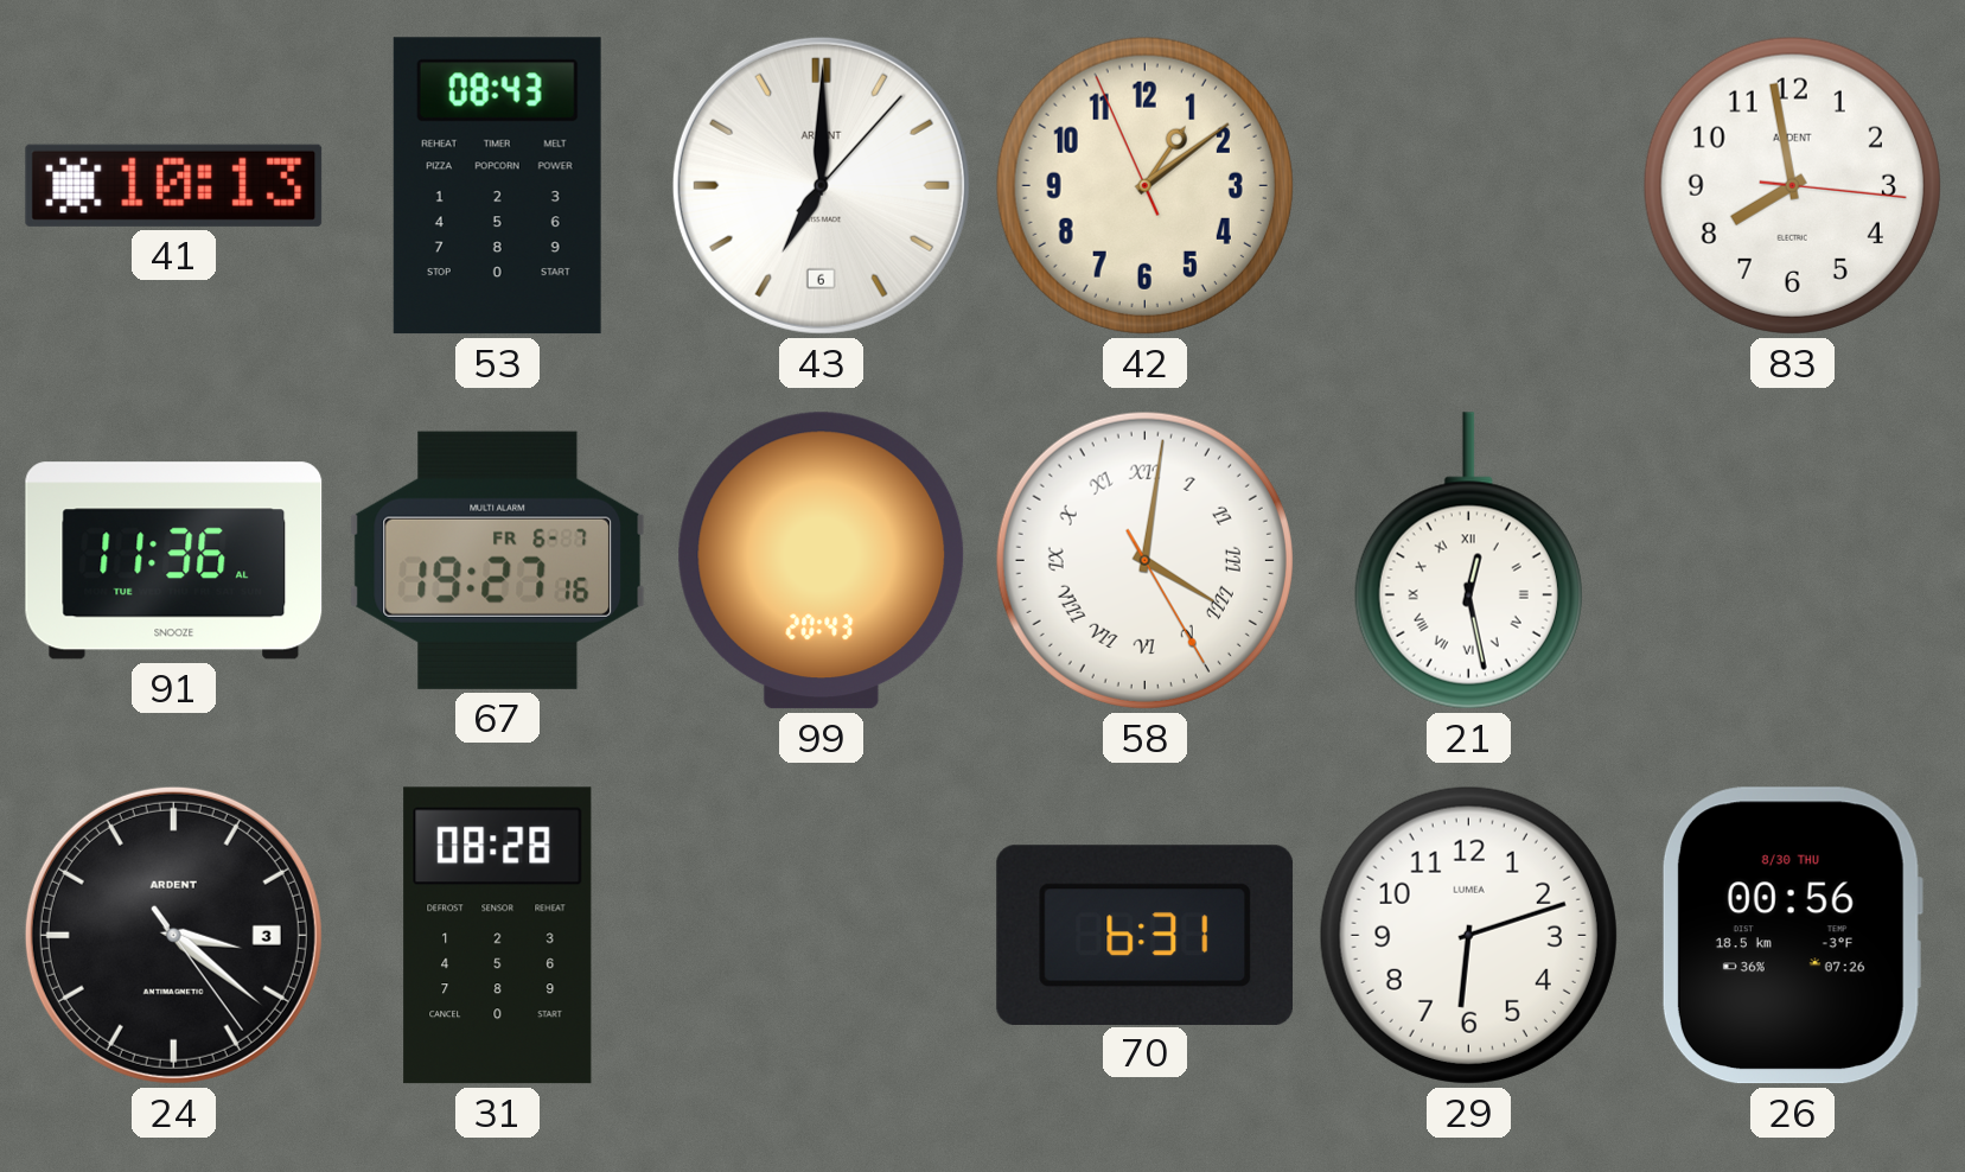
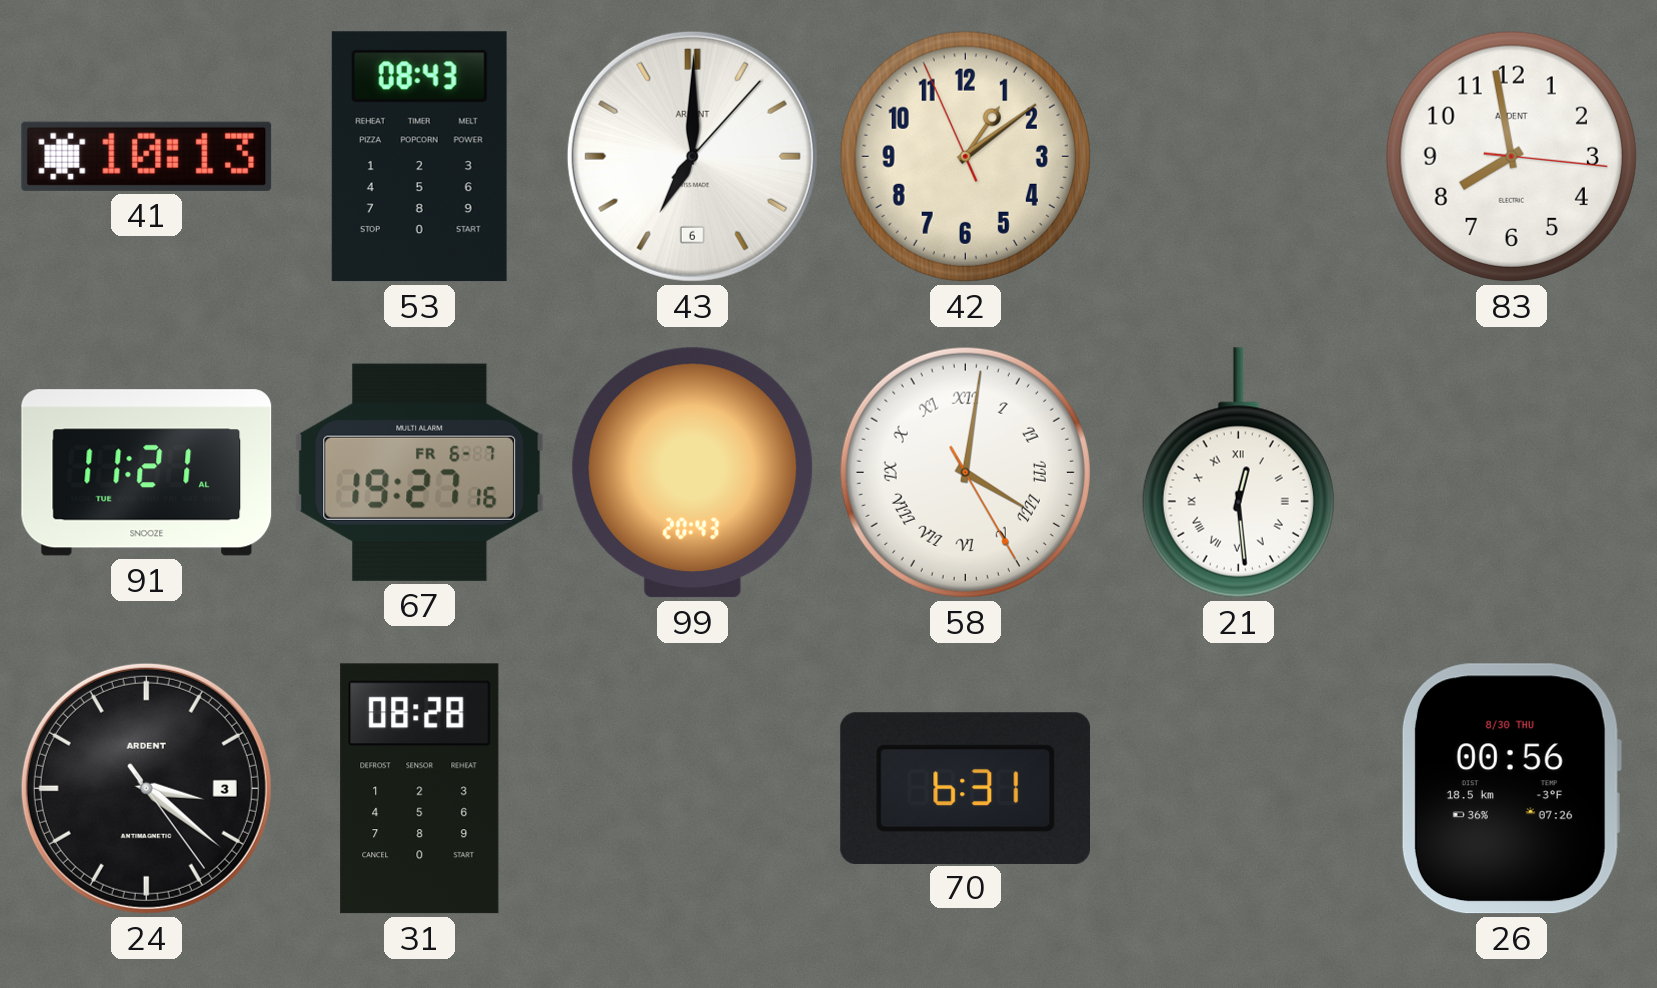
91: 11:36 -> 11:21
21: 12:28 -> 12:29
29: 6:12 -> none
